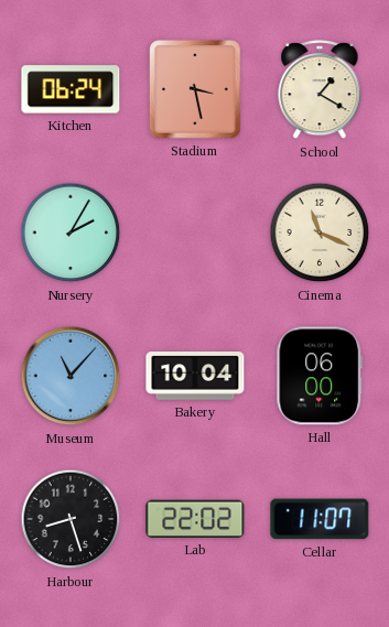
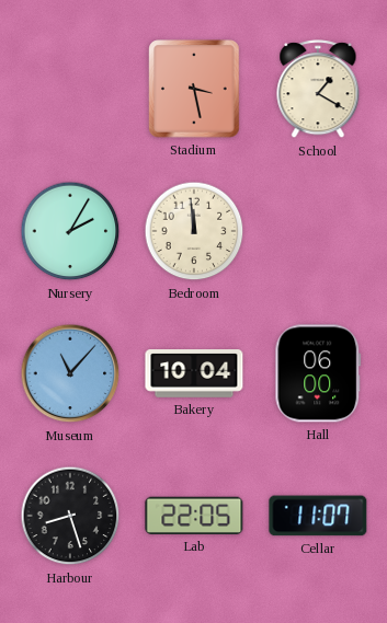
Kitchen: 06:24 -> none
Bedroom: none -> 11:59
Cinema: 11:19 -> none
Lab: 22:02 -> 22:05
